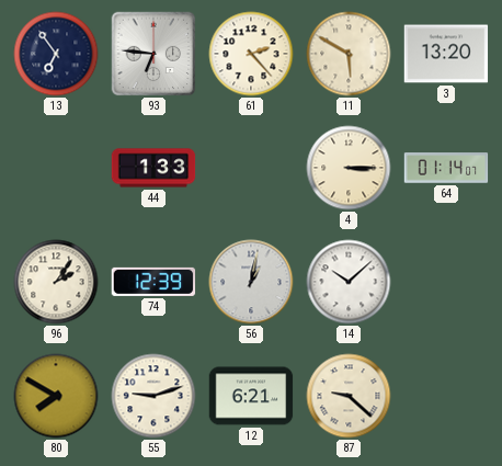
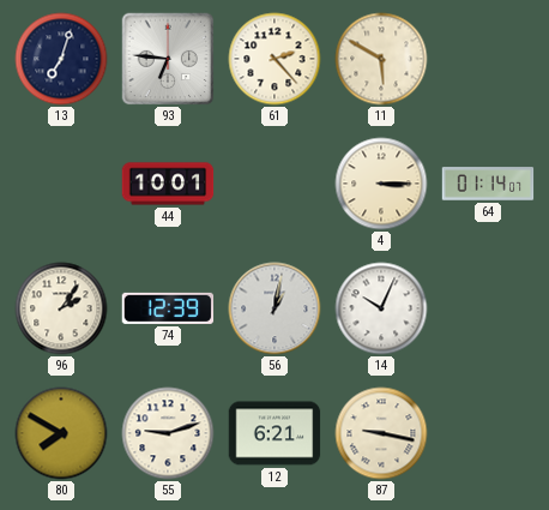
13: 6:54 -> 7:03
3: 13:20 -> none
44: 1:33 -> 10:01
14: 10:08 -> 10:04
87: 9:22 -> 9:17
